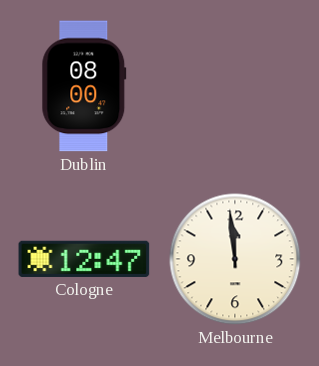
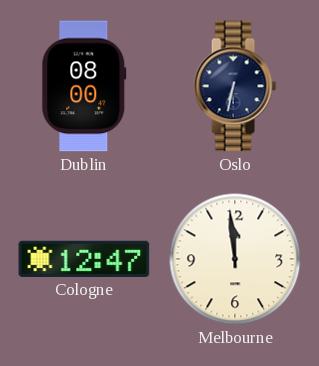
Oslo: none -> 6:32
